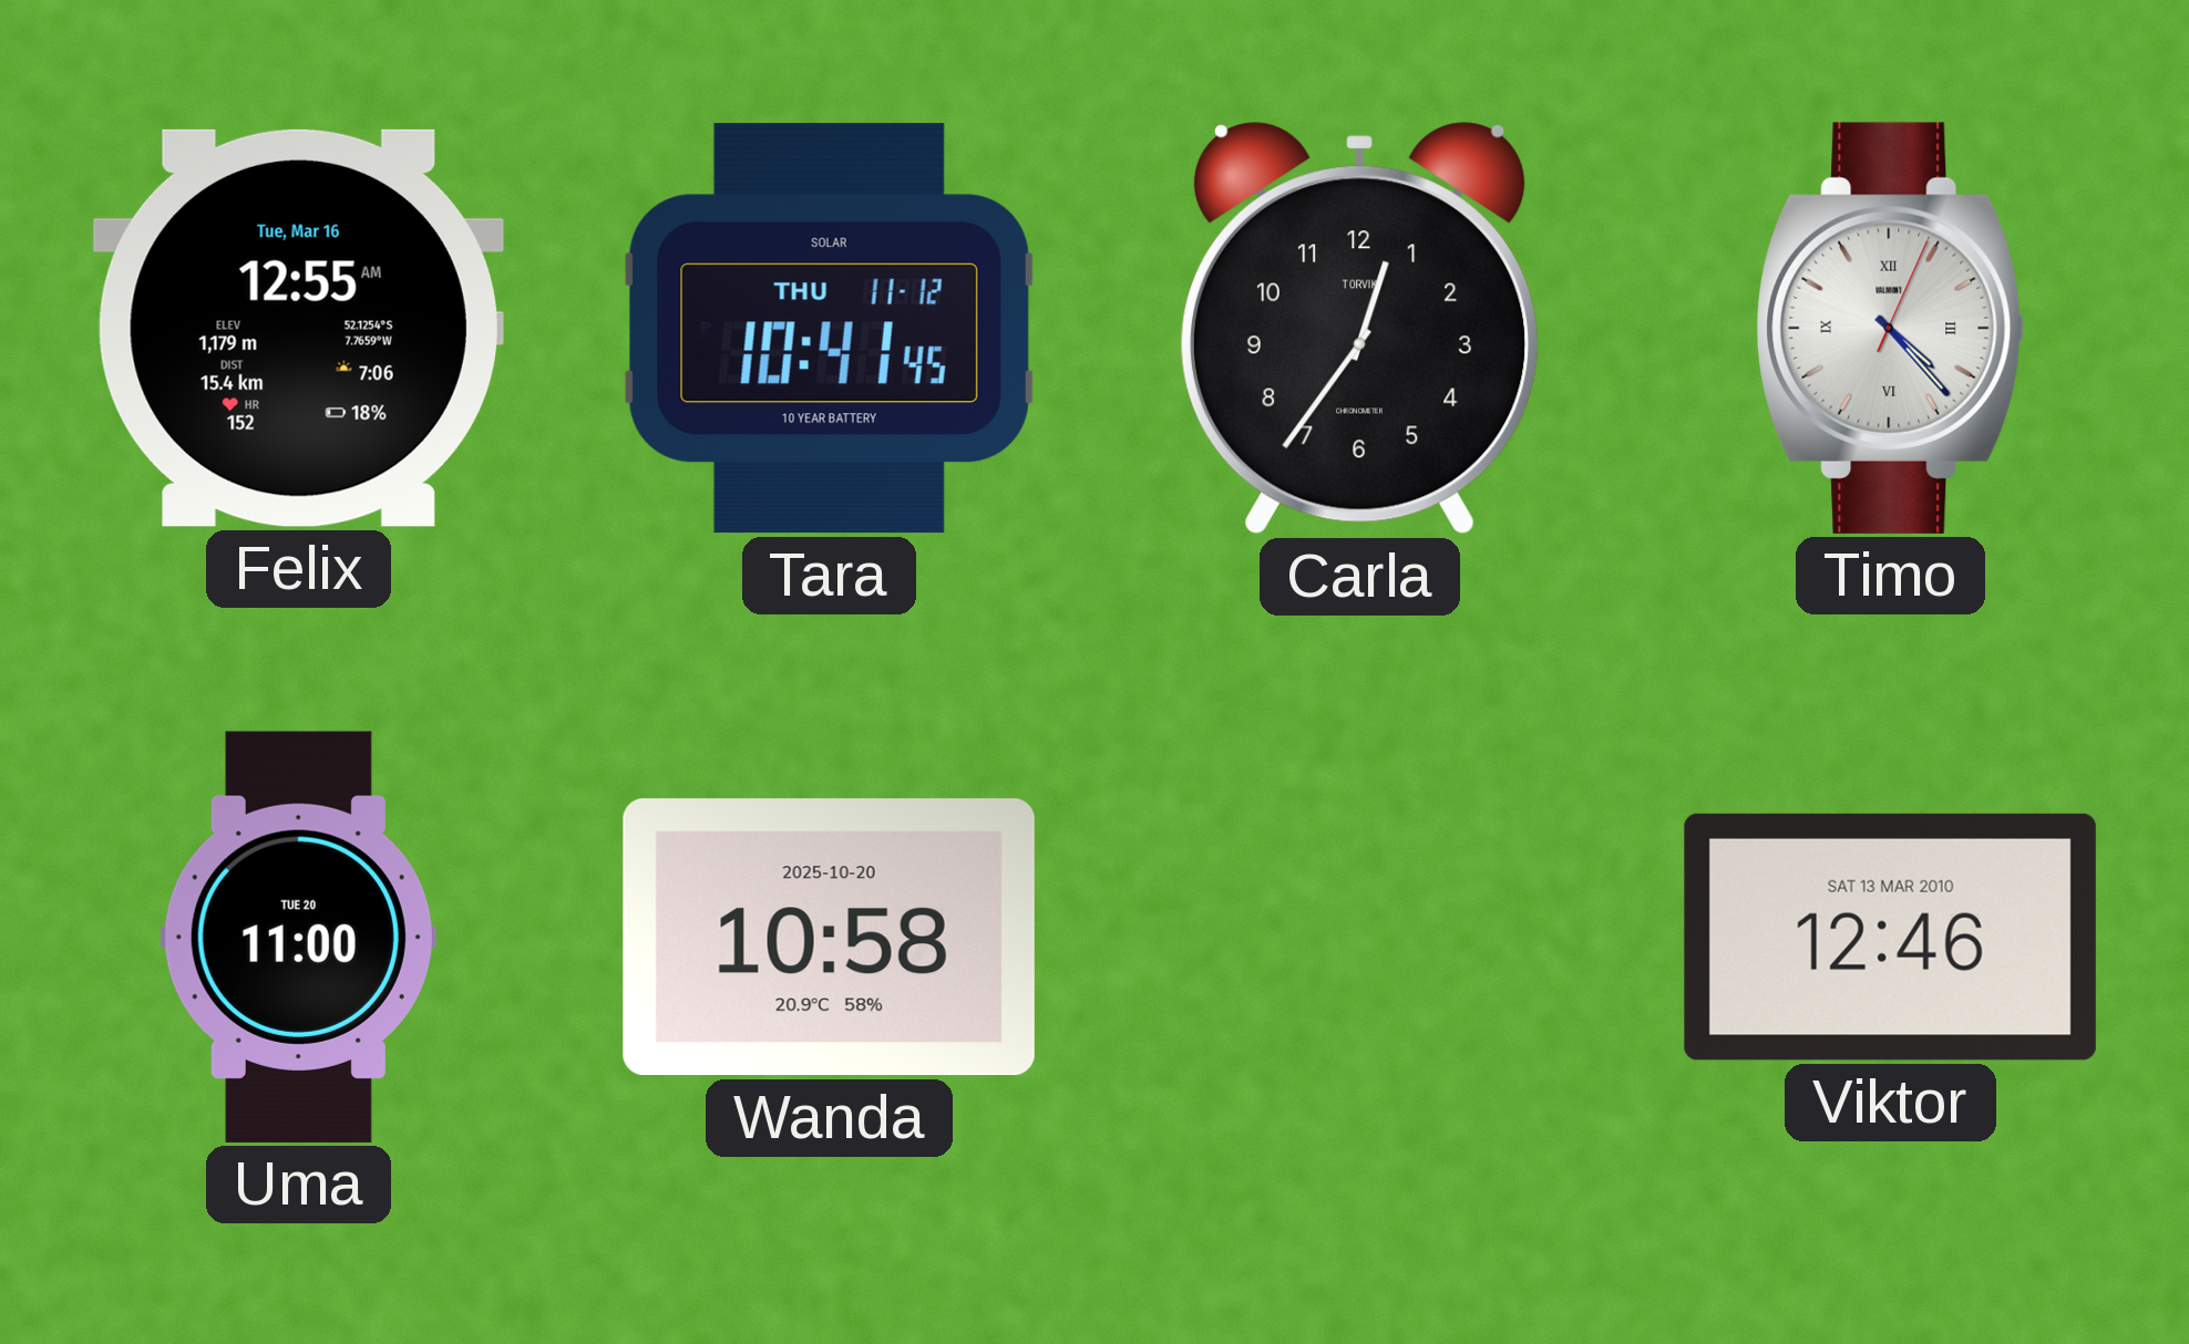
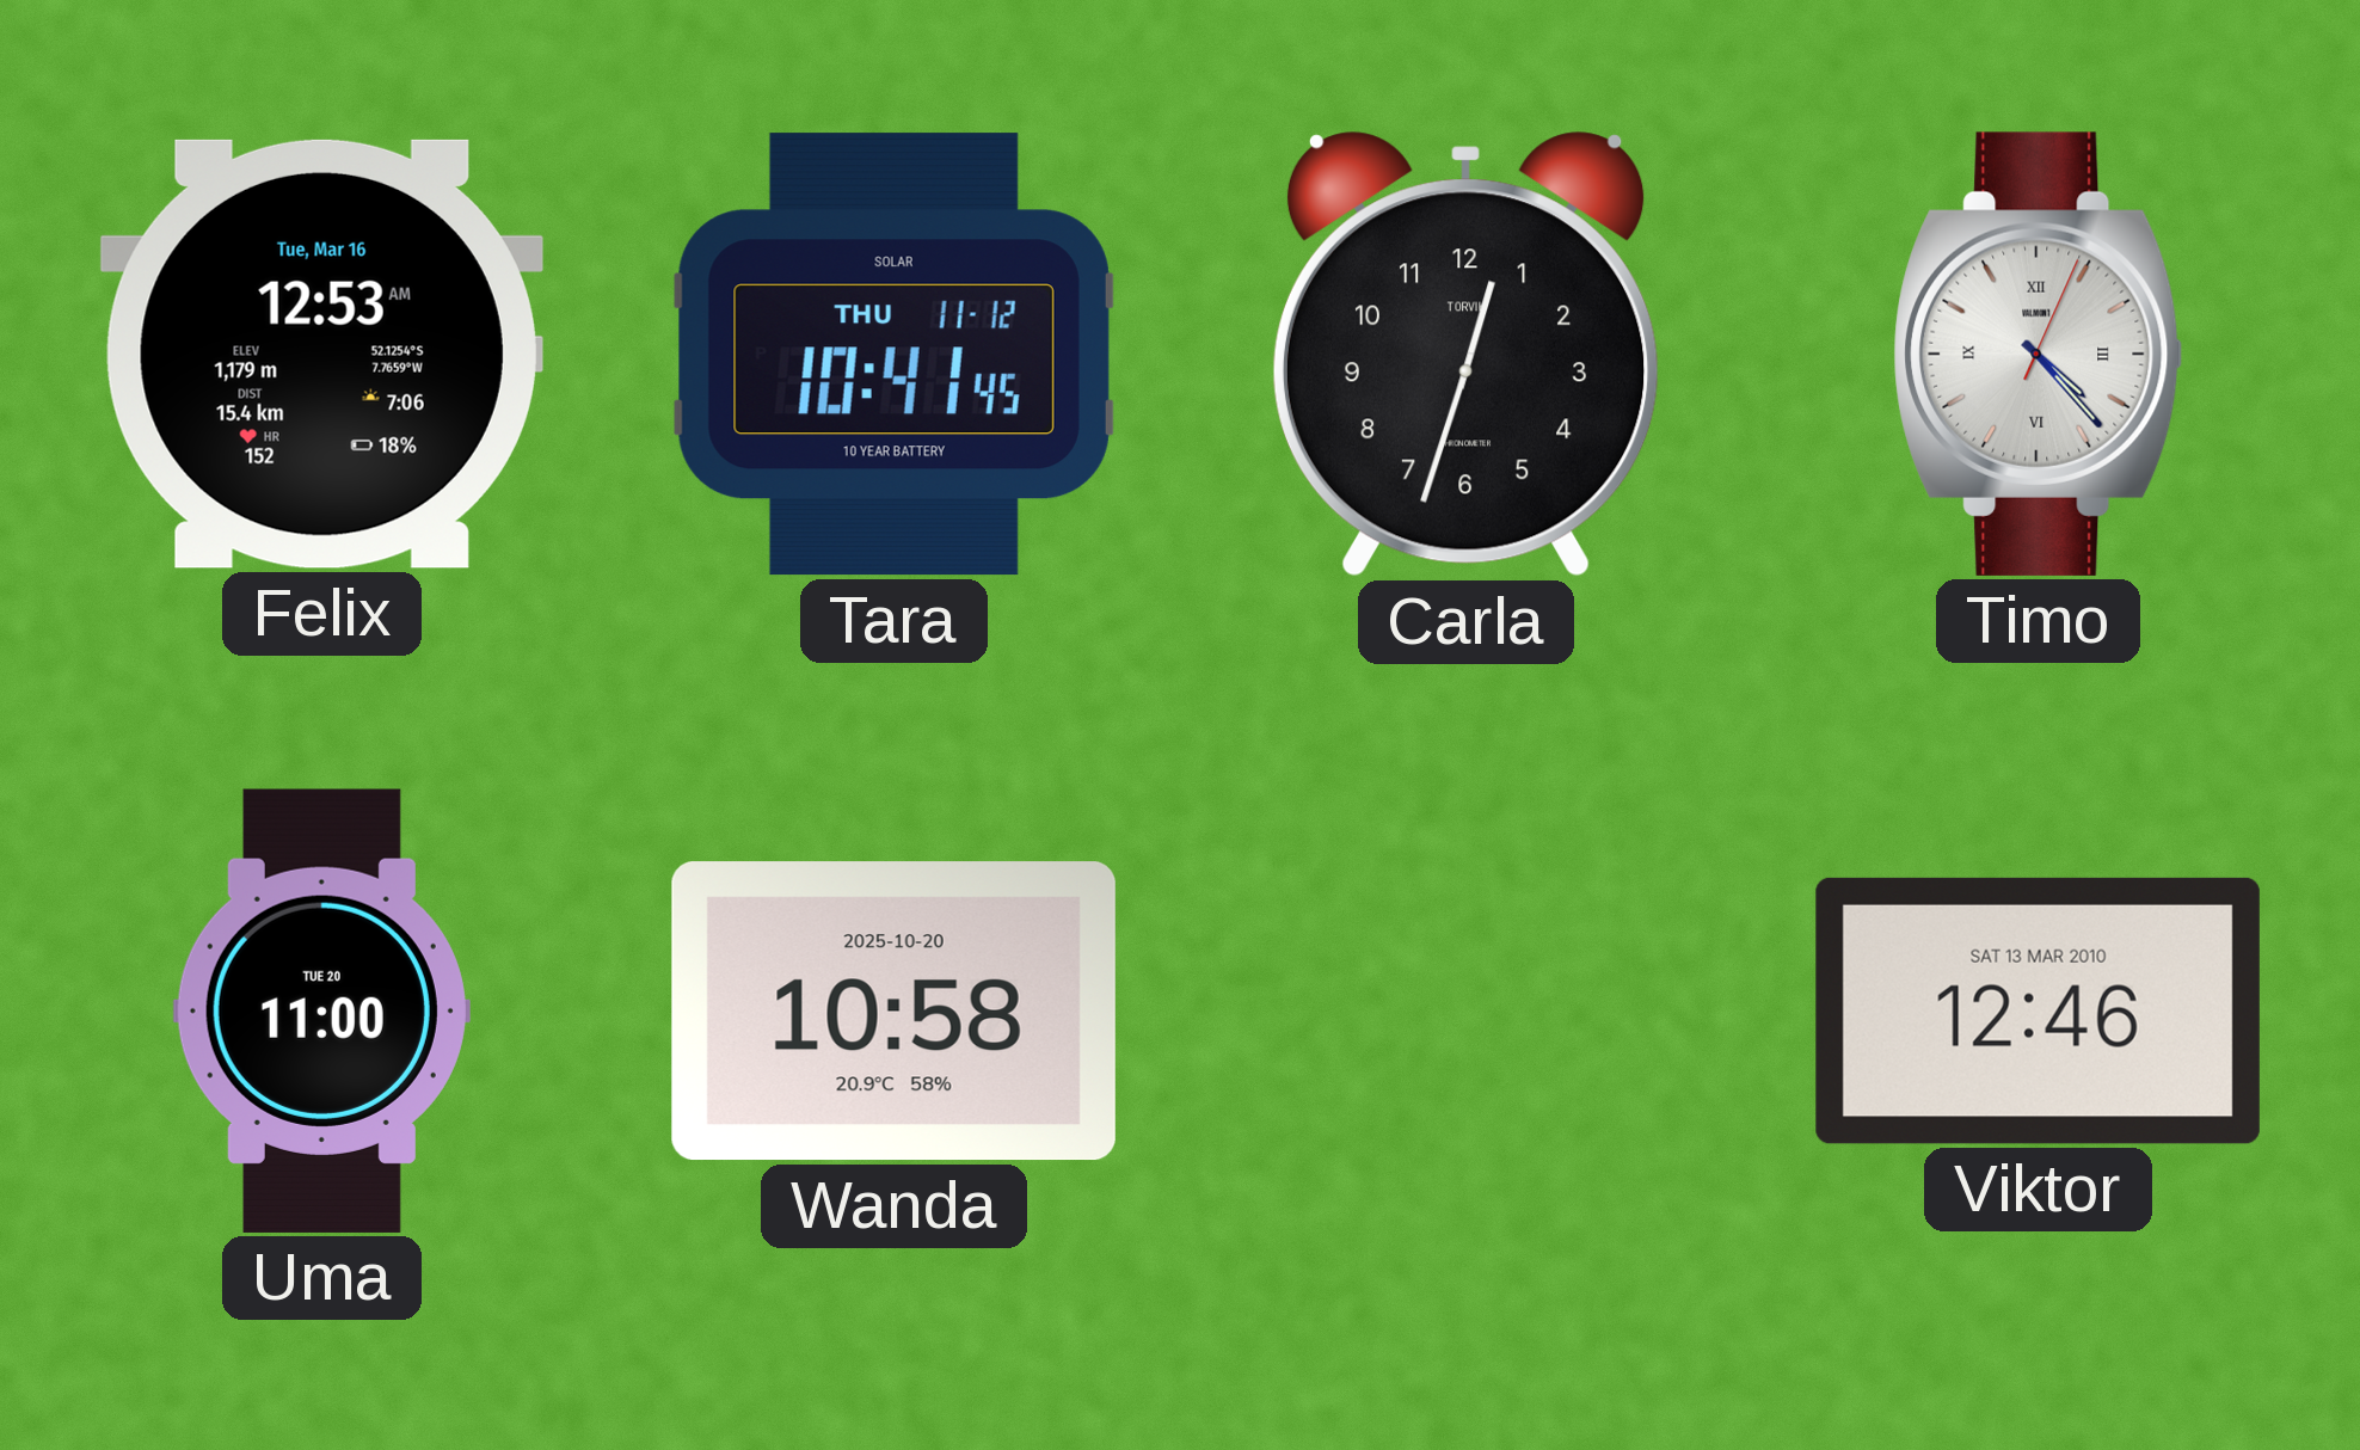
Felix: 12:55 -> 12:53
Carla: 12:36 -> 12:33
